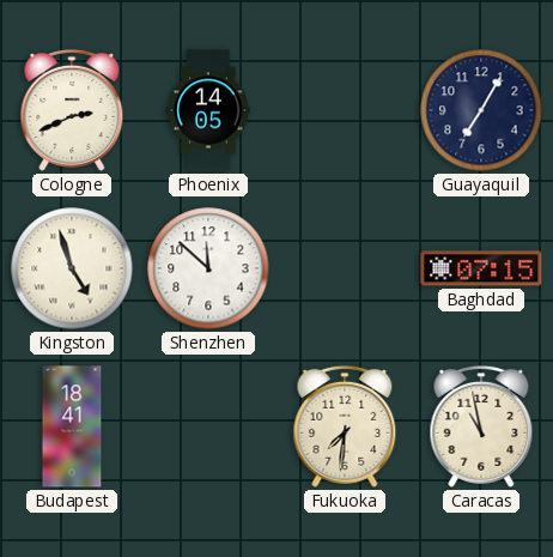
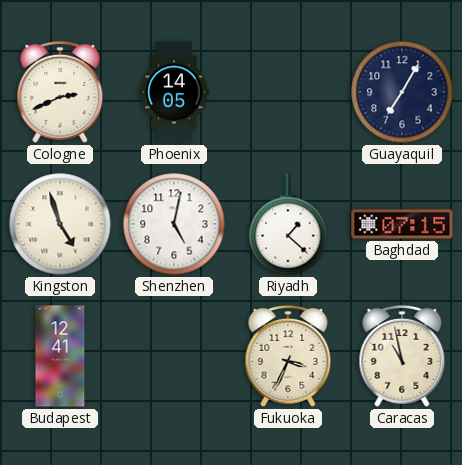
Shenzhen: 11:52 -> 5:02
Riyadh: none -> 1:22
Budapest: 18:41 -> 12:41
Fukuoka: 7:31 -> 3:34
